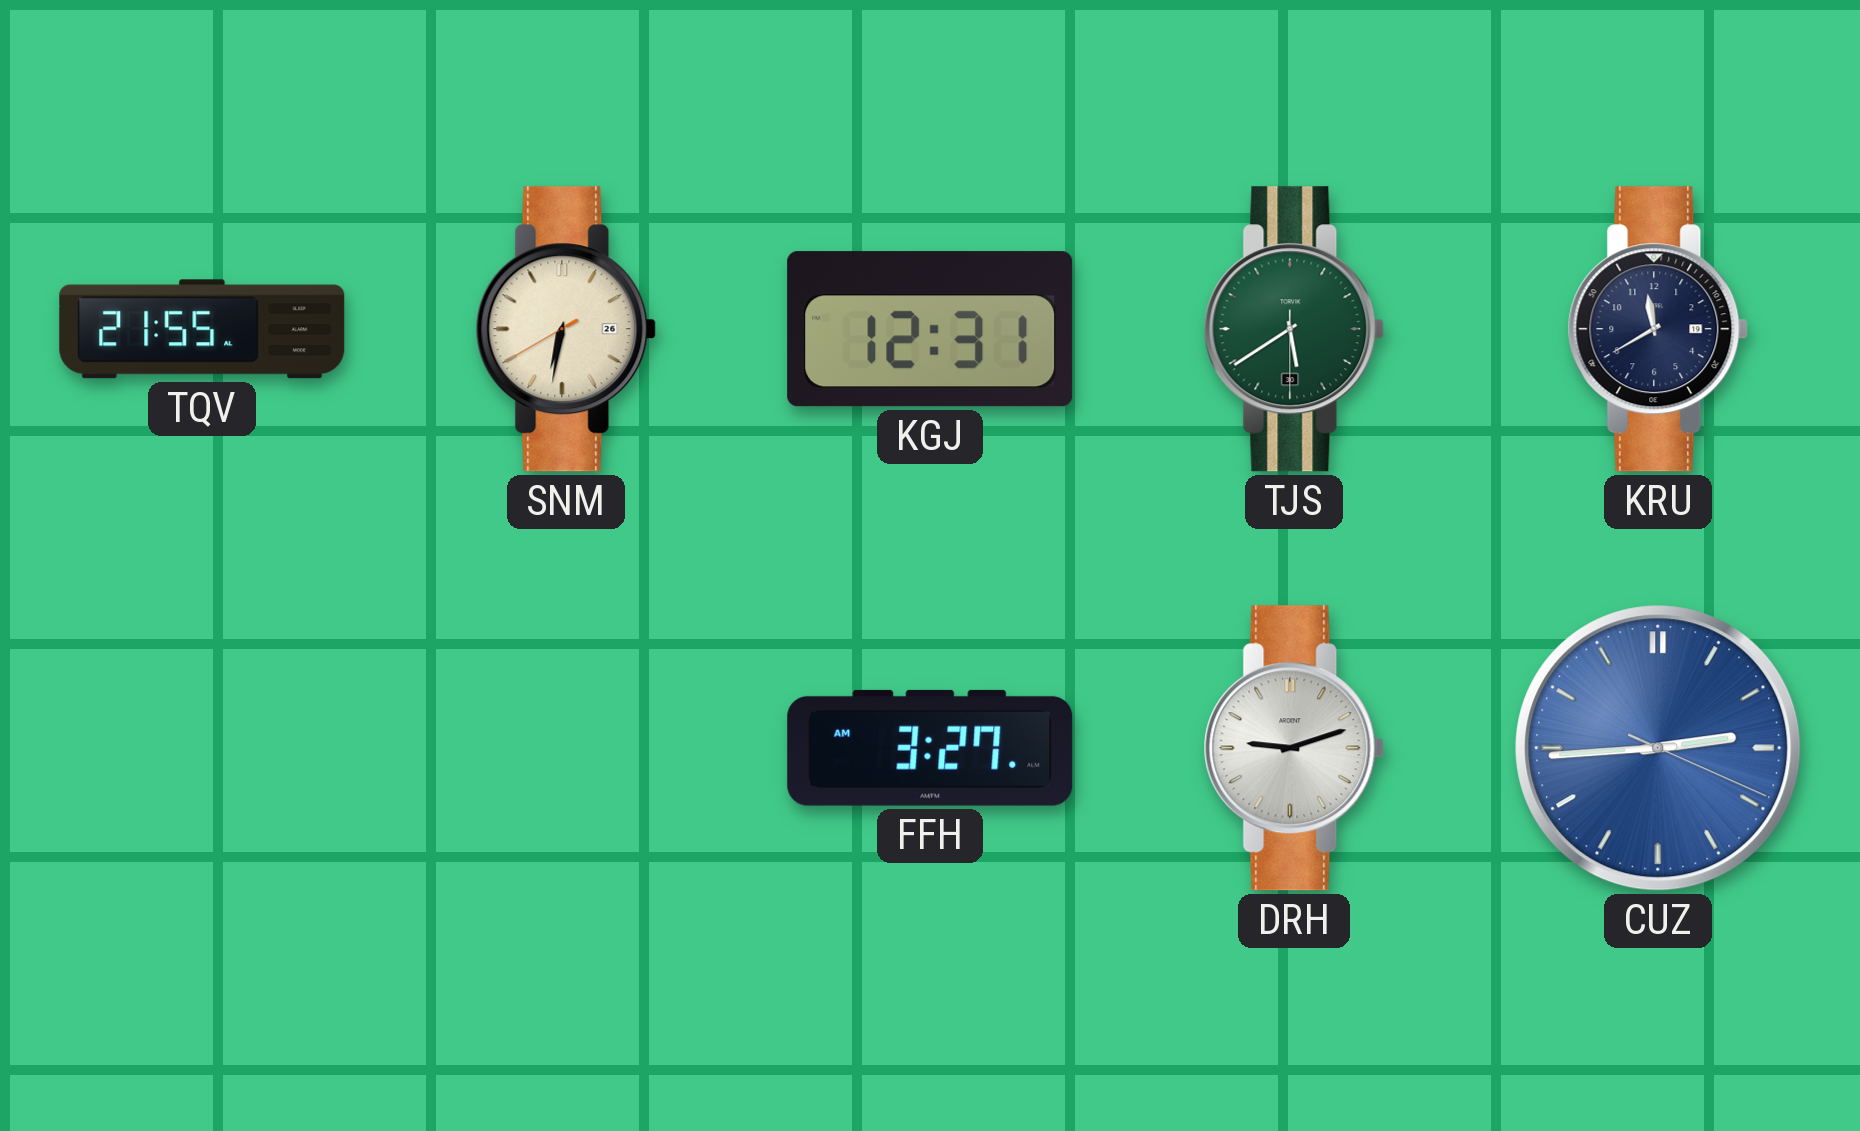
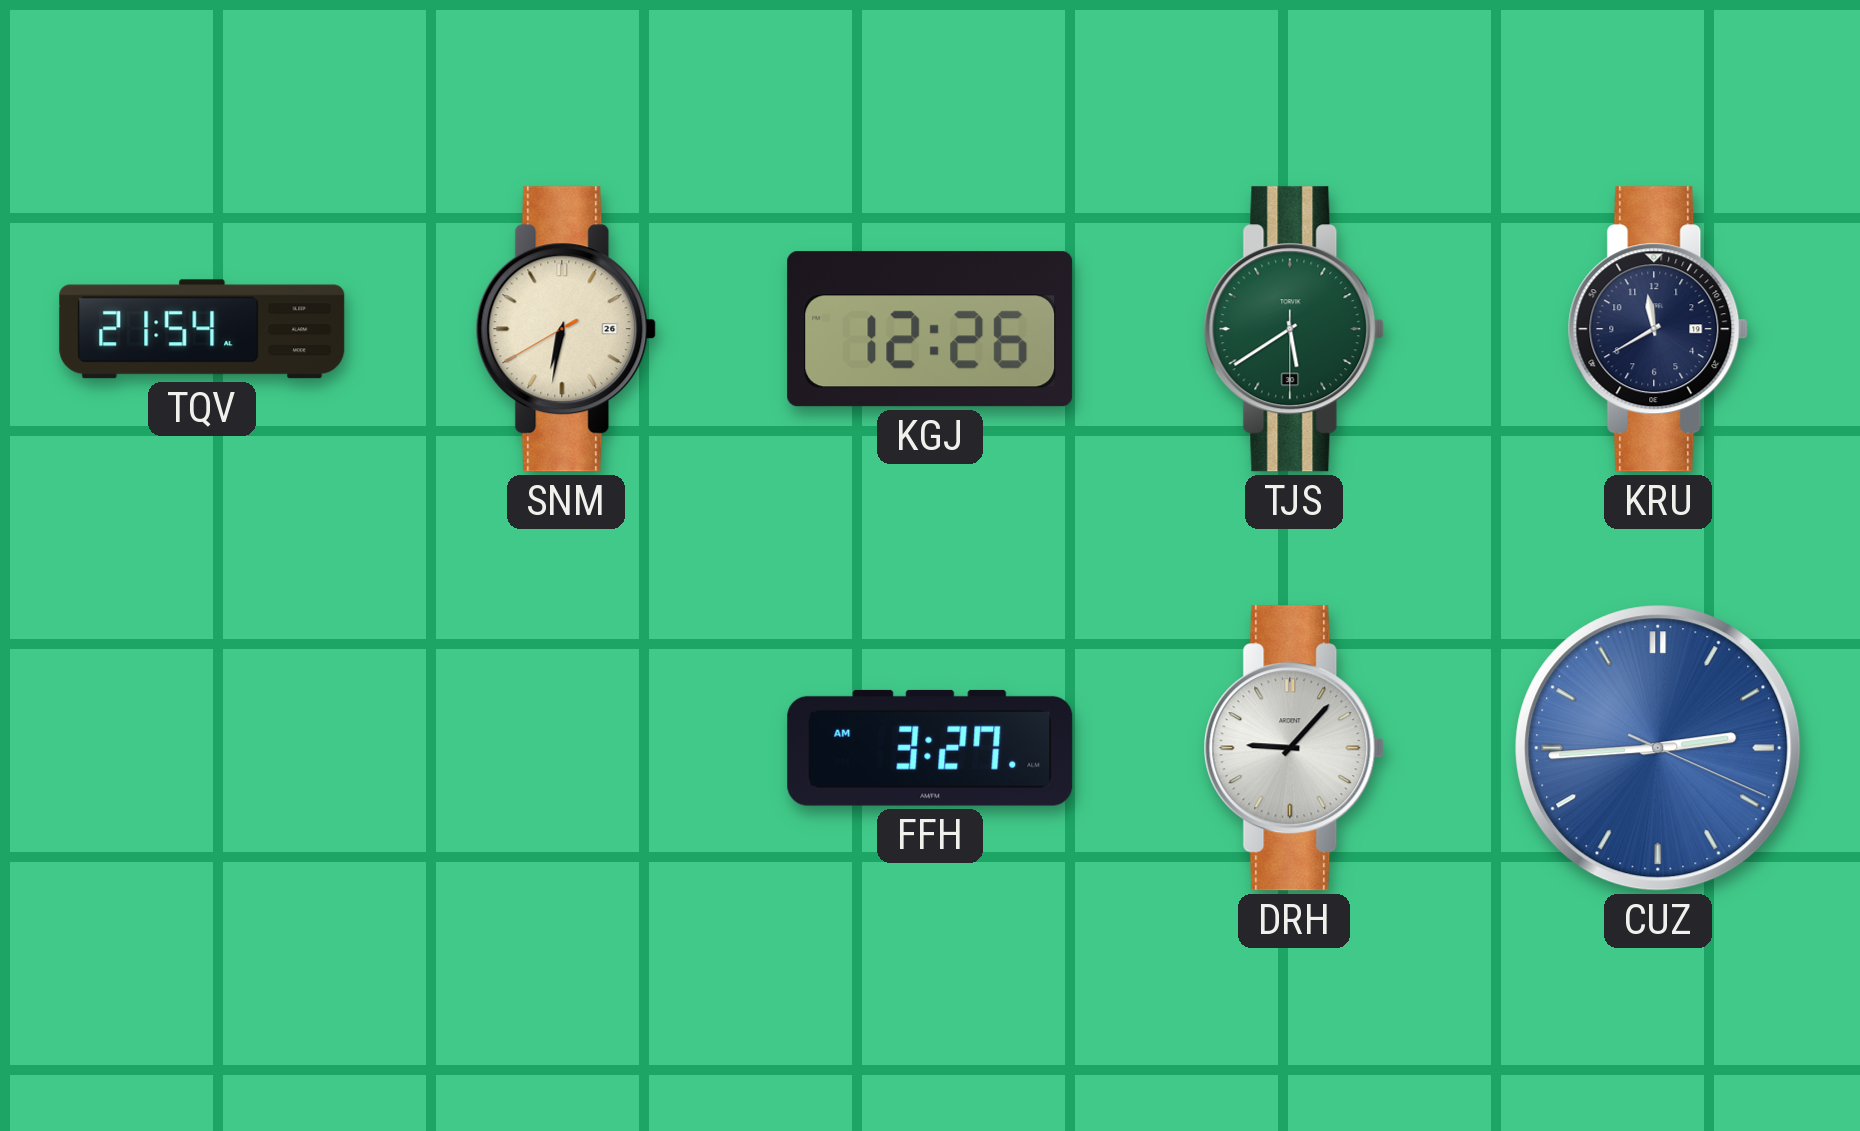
TQV: 21:55 -> 21:54
KGJ: 12:31 -> 12:26
DRH: 9:12 -> 9:07
